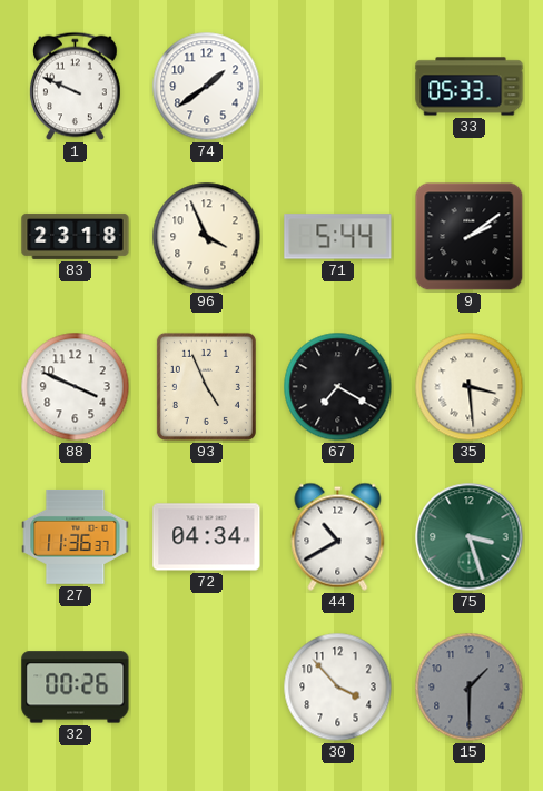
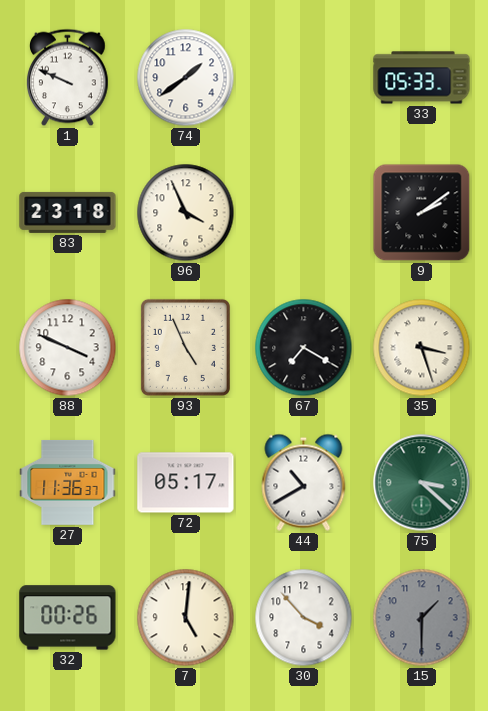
71: 5:44 -> none
35: 3:29 -> 3:27
72: 04:34 -> 05:17
75: 3:27 -> 3:22
7: none -> 5:01
